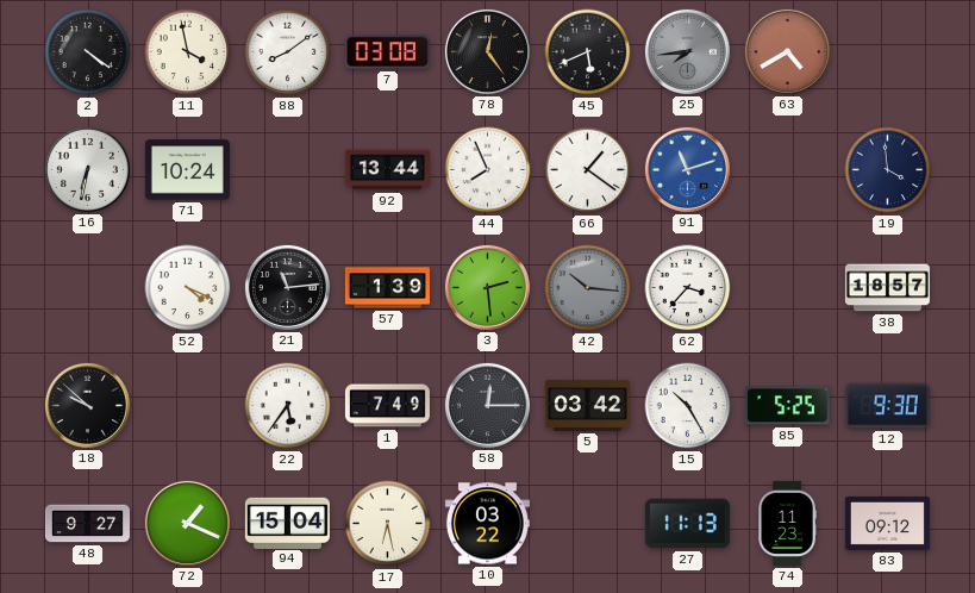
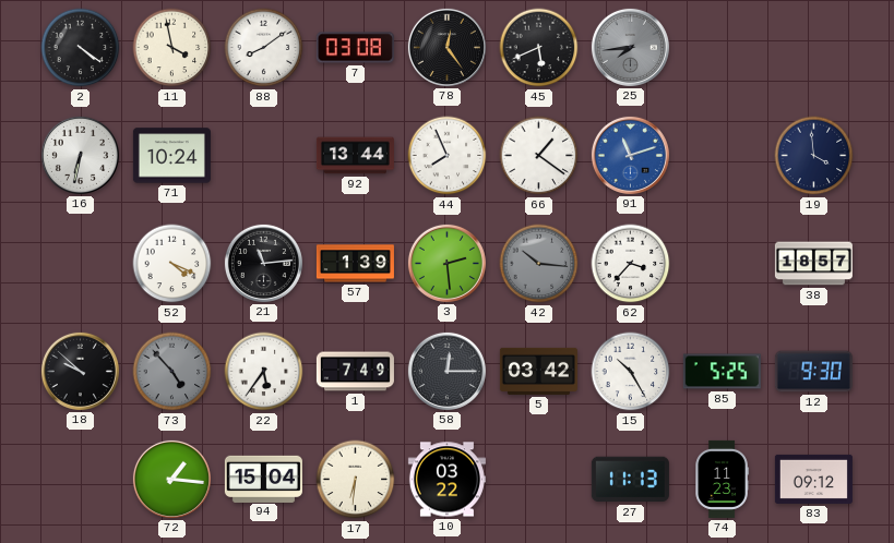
63: 4:40 -> none
73: none -> 4:53
48: 9:27 -> none
72: 1:19 -> 1:16
17: 6:28 -> 6:31
